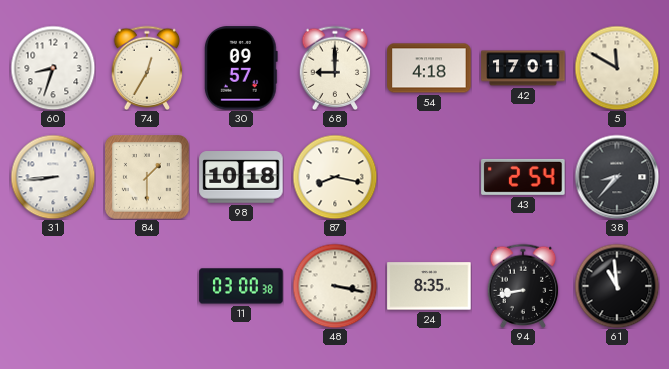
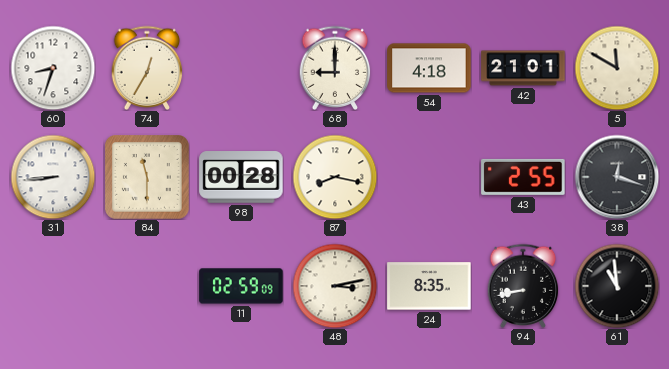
30: 09:57 -> none
42: 17:01 -> 21:01
84: 1:30 -> 11:30
98: 10:18 -> 00:28
43: 2:54 -> 2:55
38: 8:37 -> 12:18
11: 03:00 -> 02:59
48: 3:17 -> 3:13
